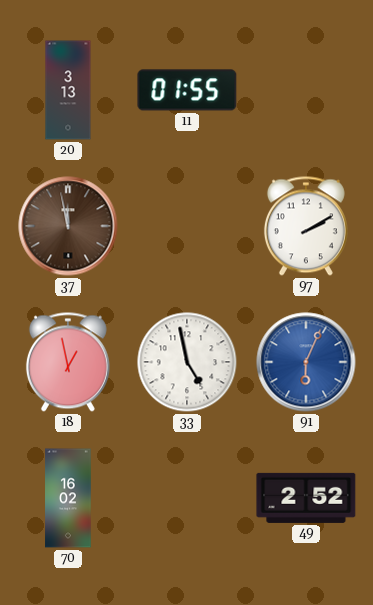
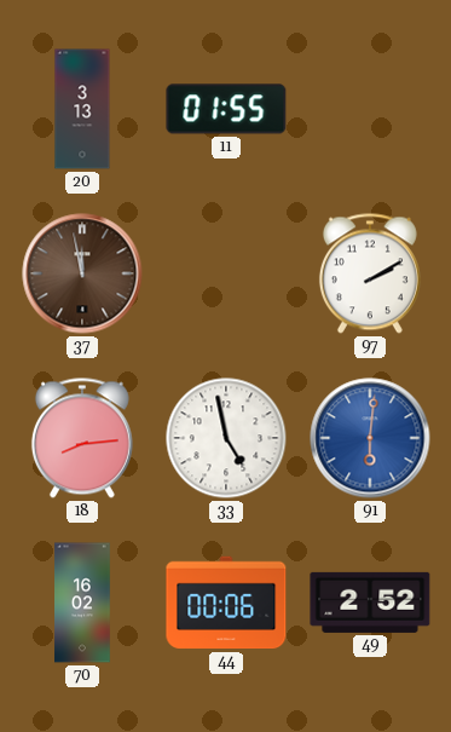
18: 12:58 -> 8:14
91: 6:04 -> 6:01
44: none -> 00:06
